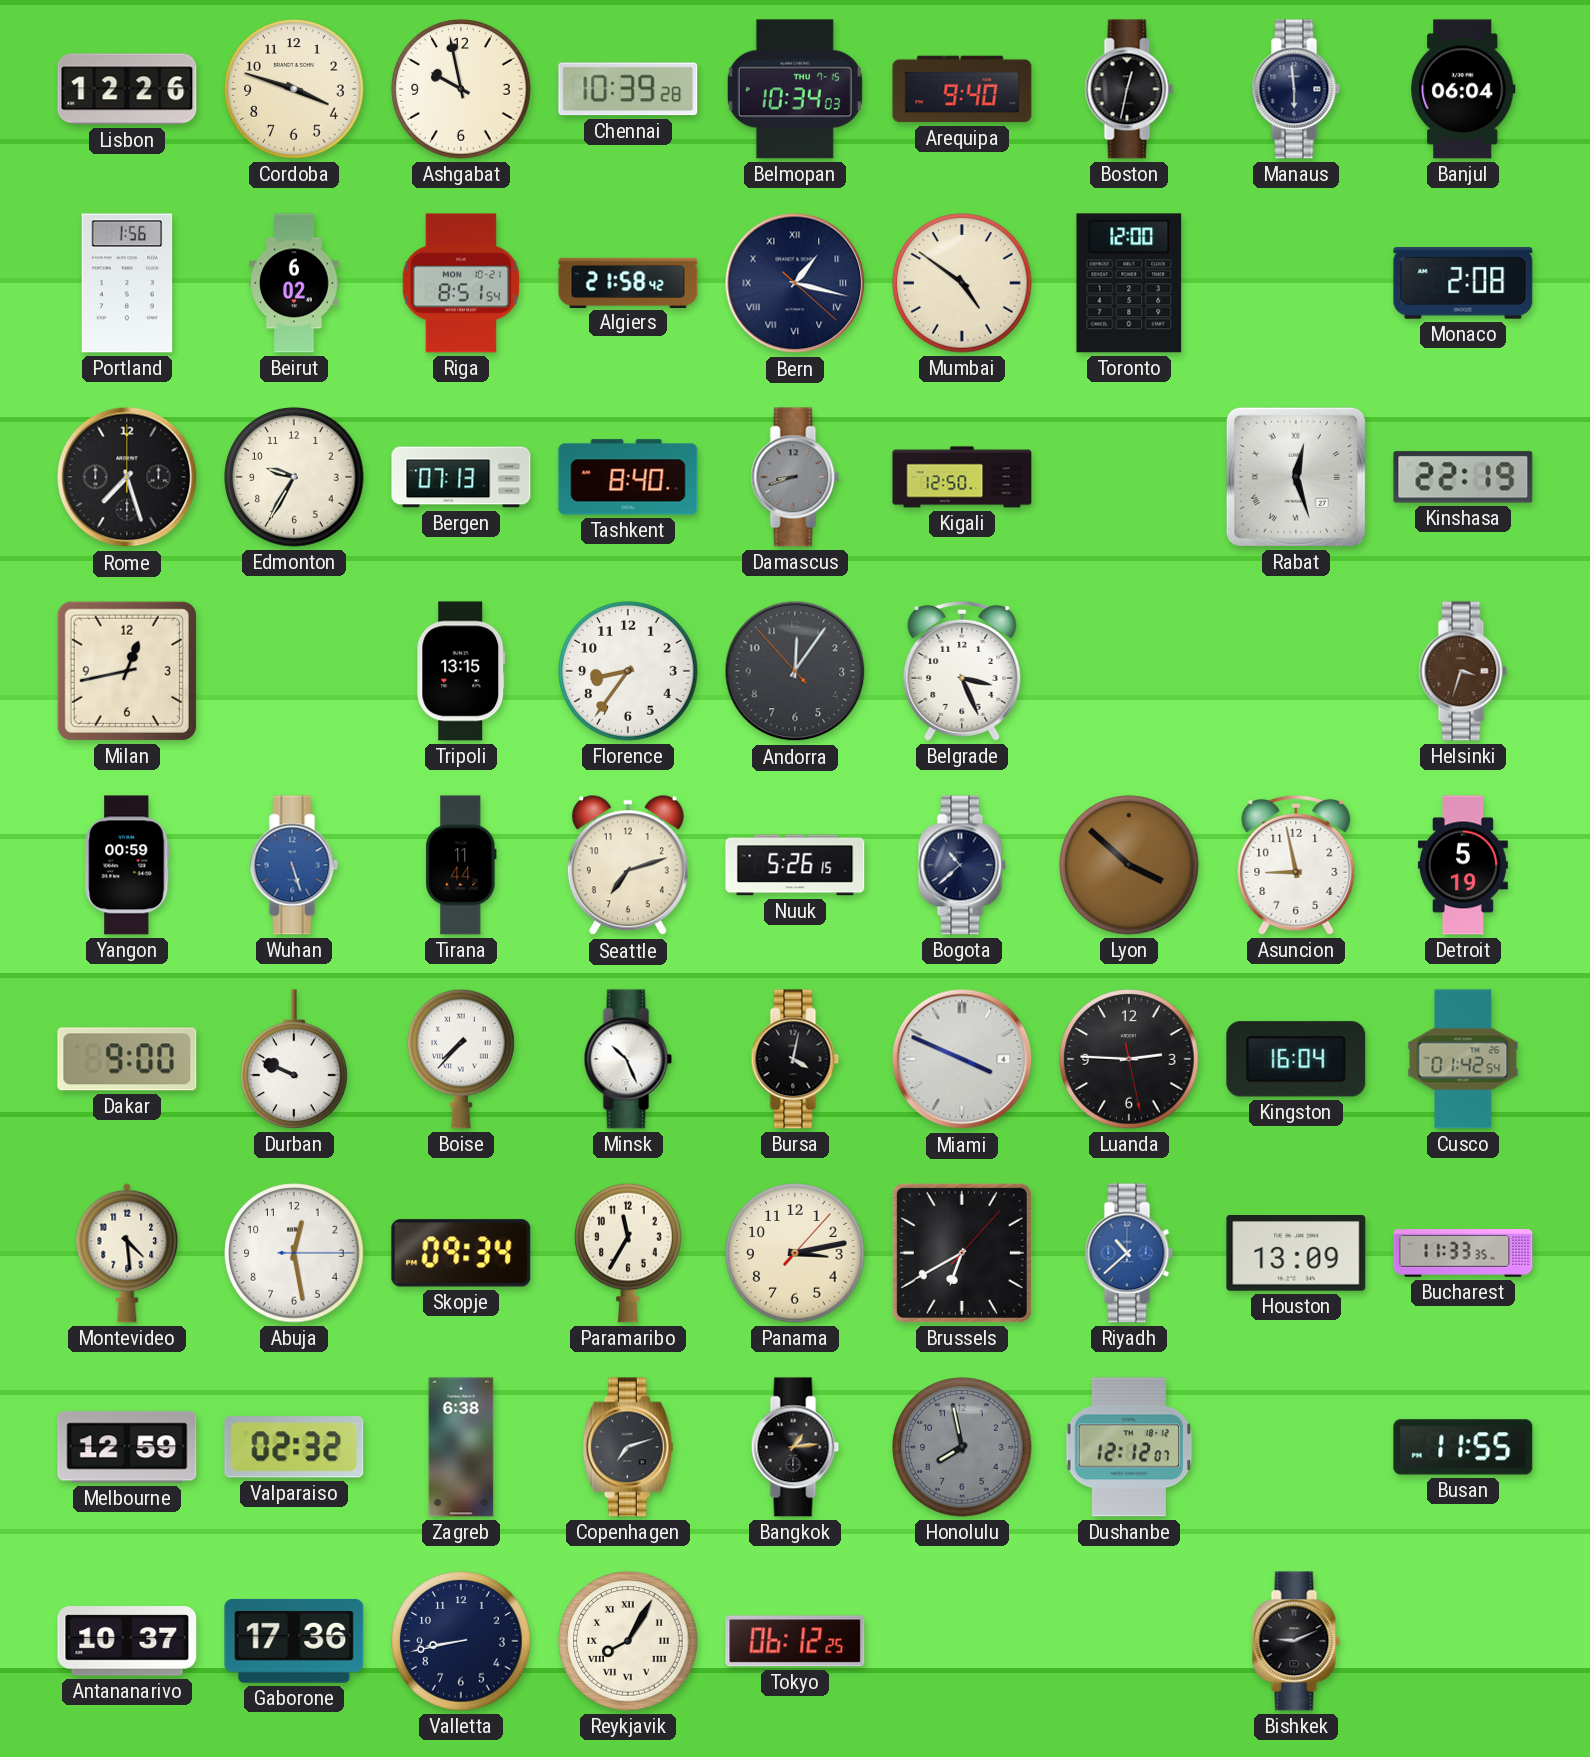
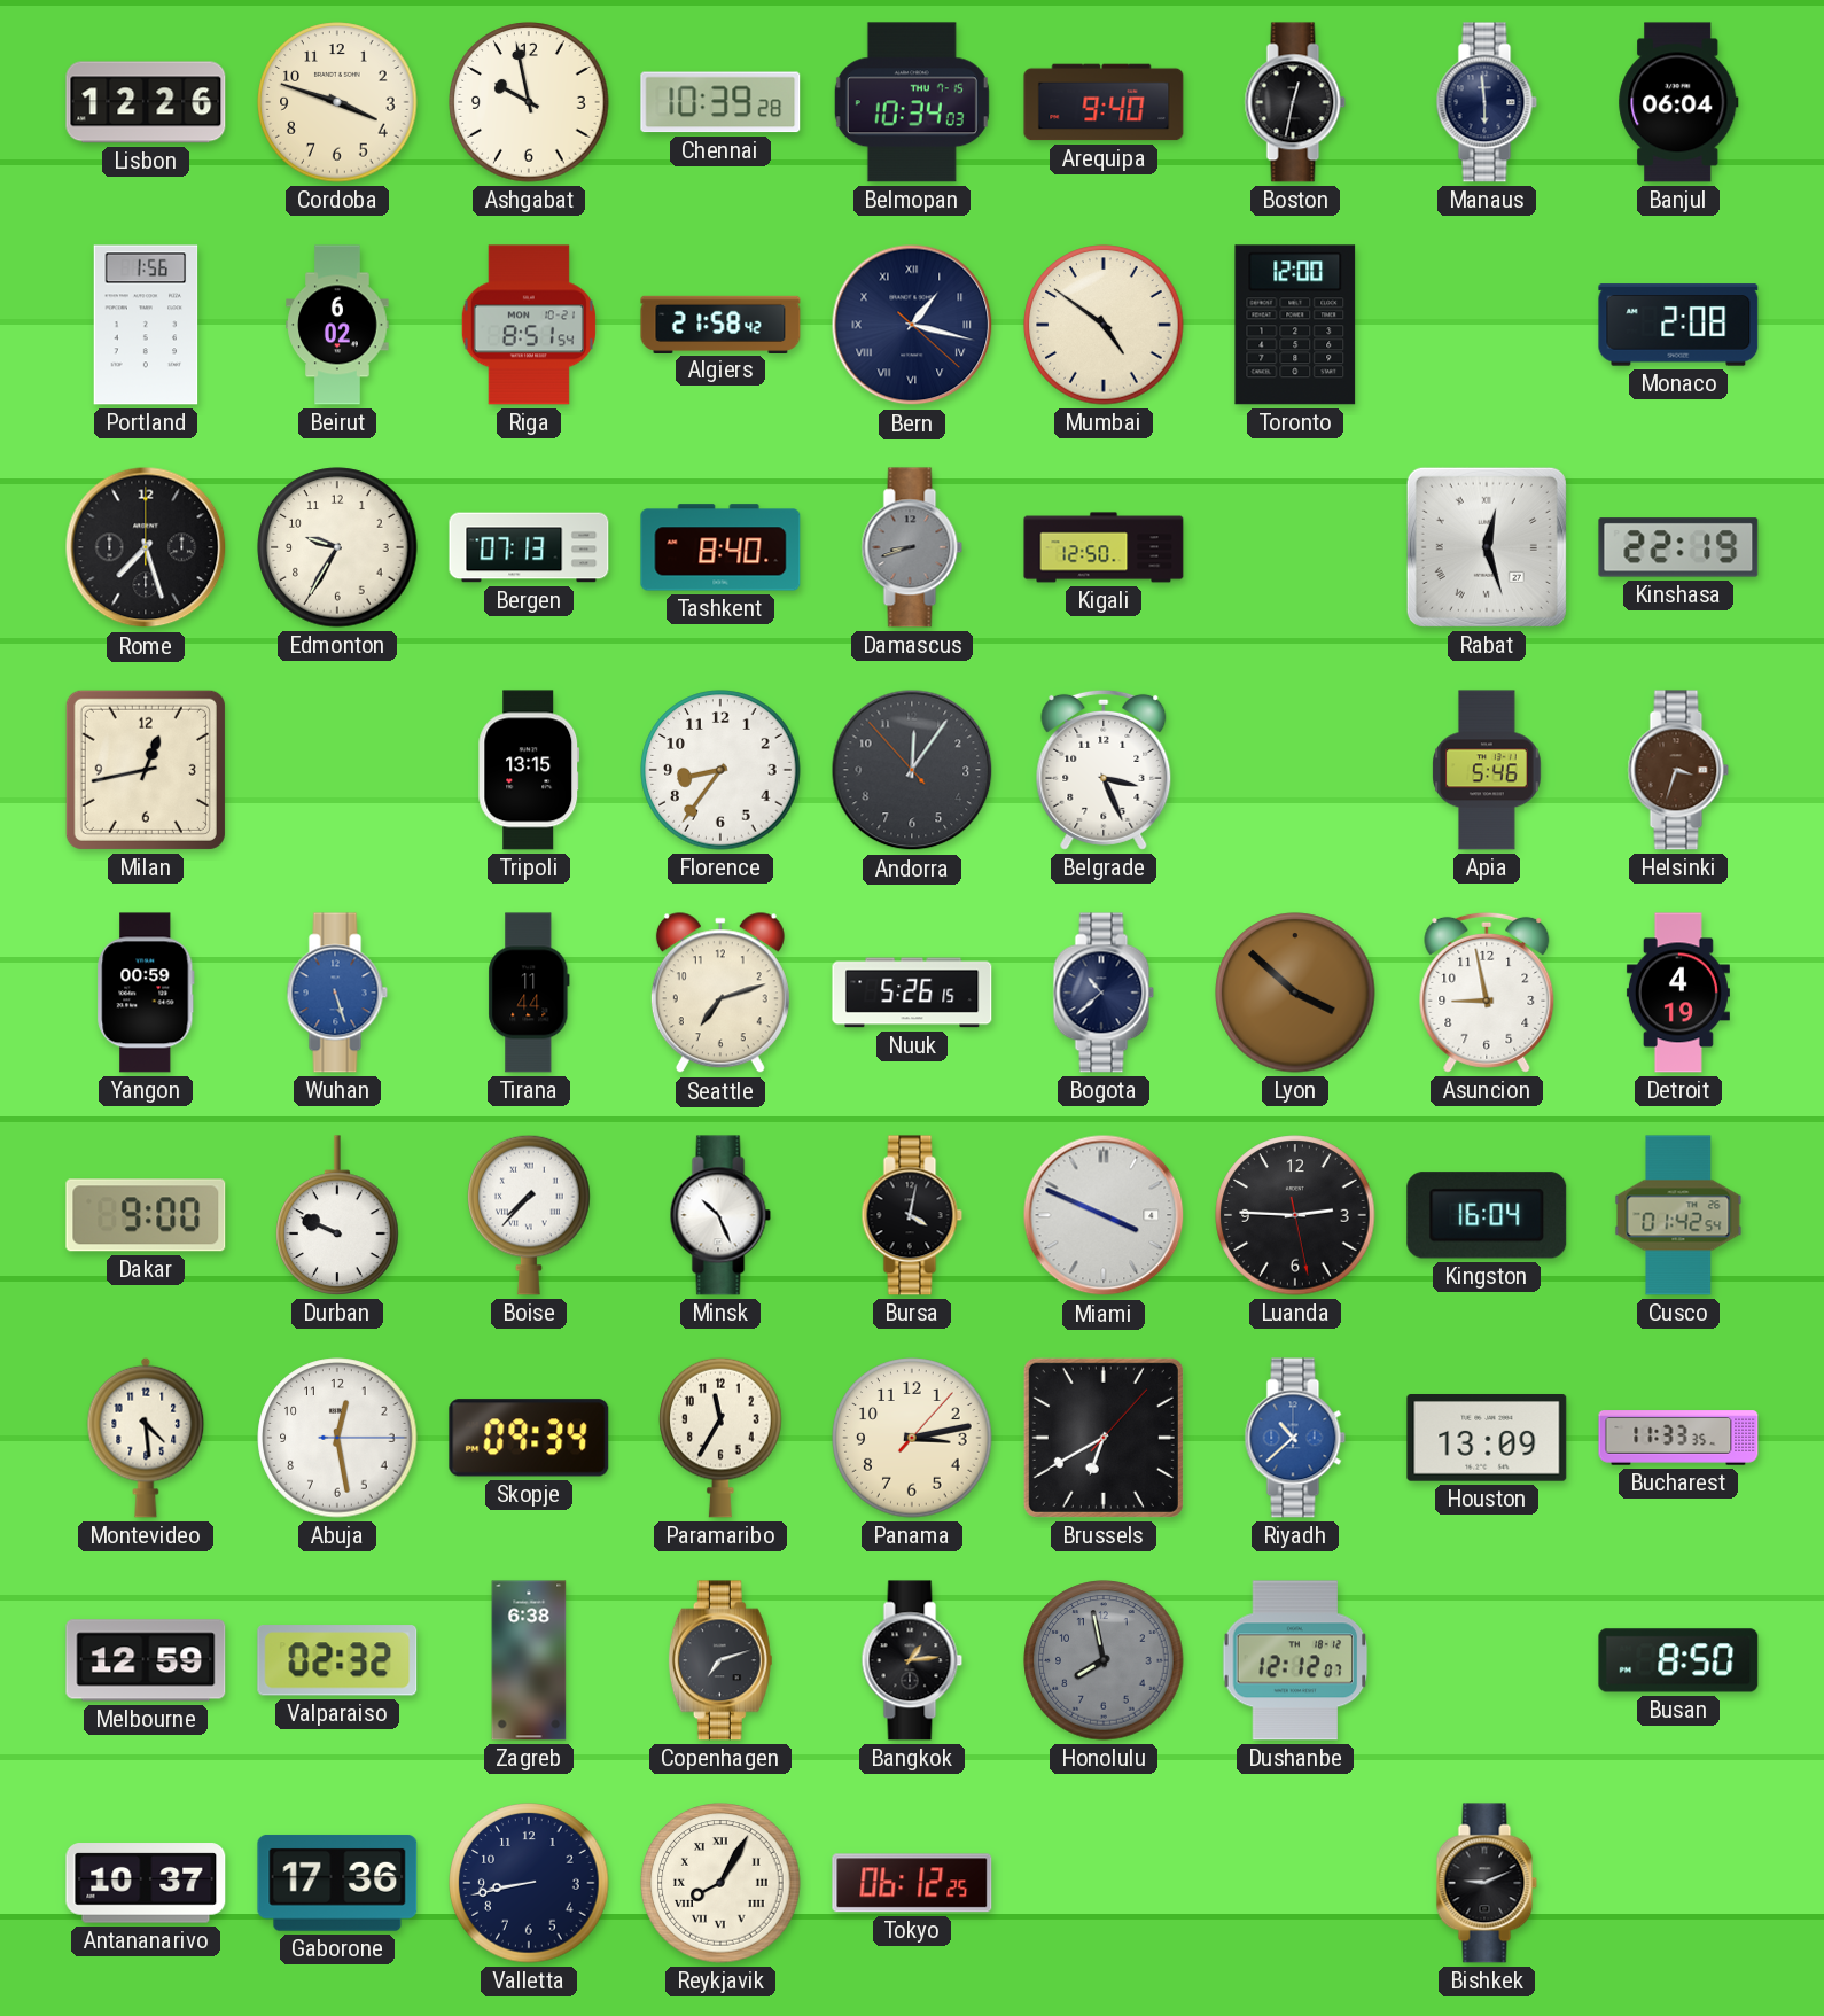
Apia: none -> 5:46
Detroit: 5:19 -> 4:19
Busan: 11:55 -> 8:50
